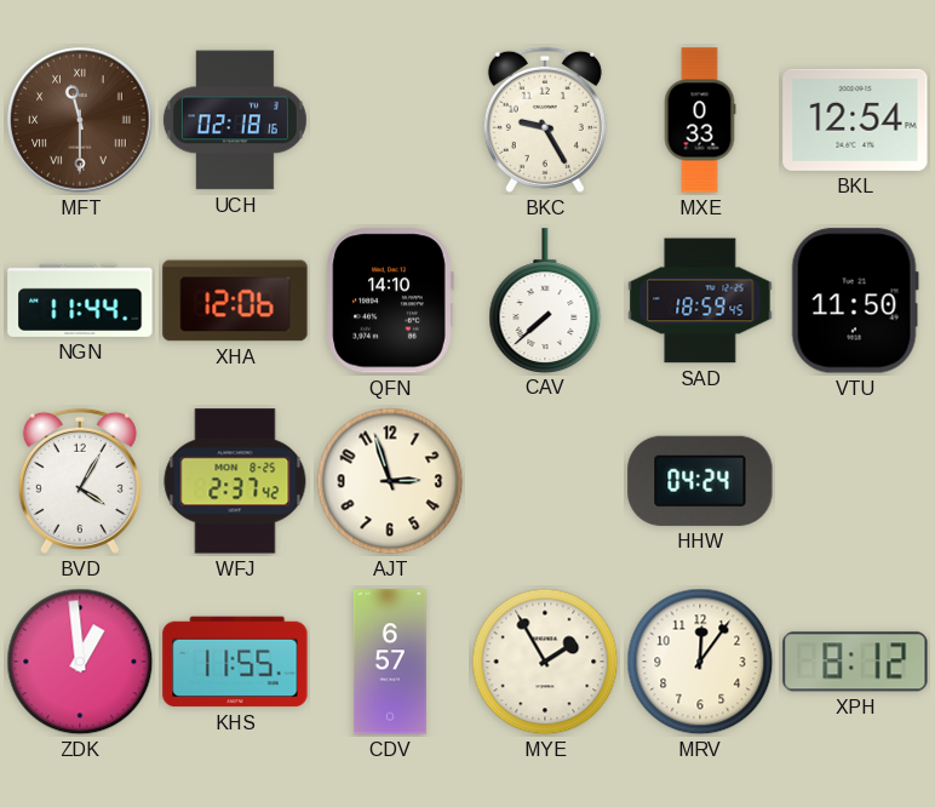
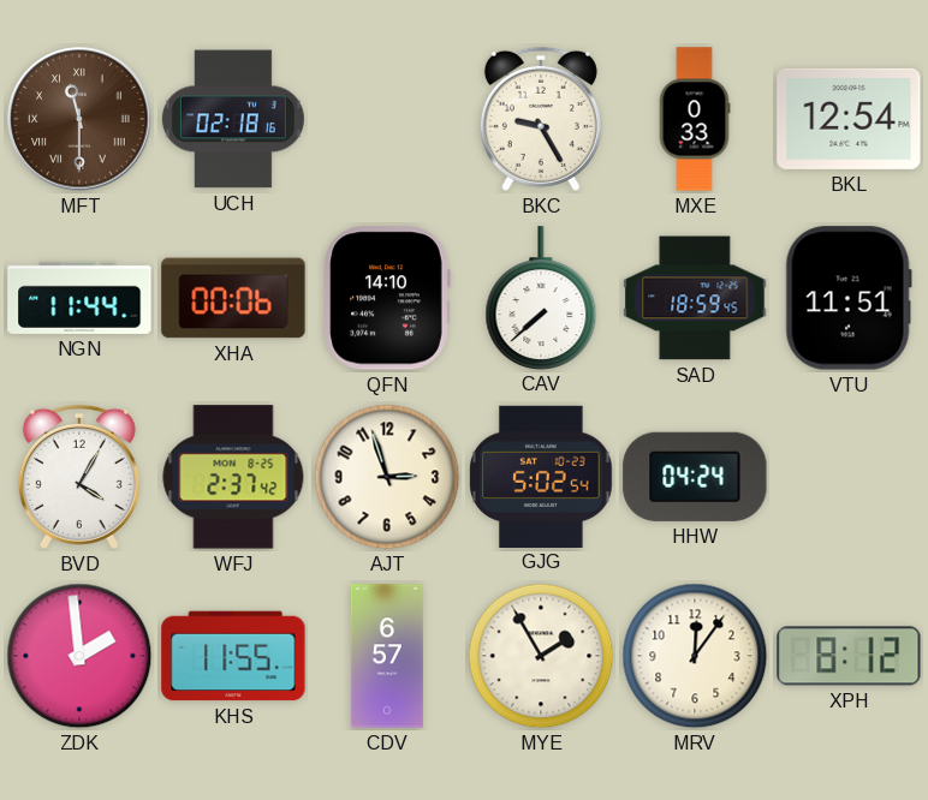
XHA: 12:06 -> 00:06
VTU: 11:50 -> 11:51
GJG: none -> 5:02
ZDK: 12:59 -> 1:59
